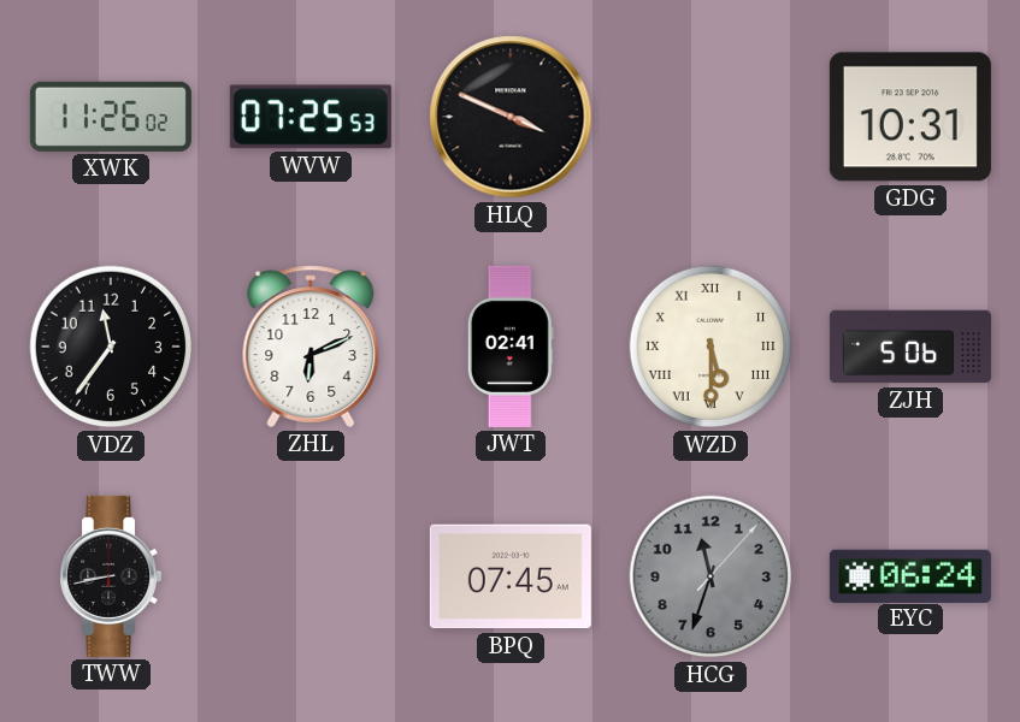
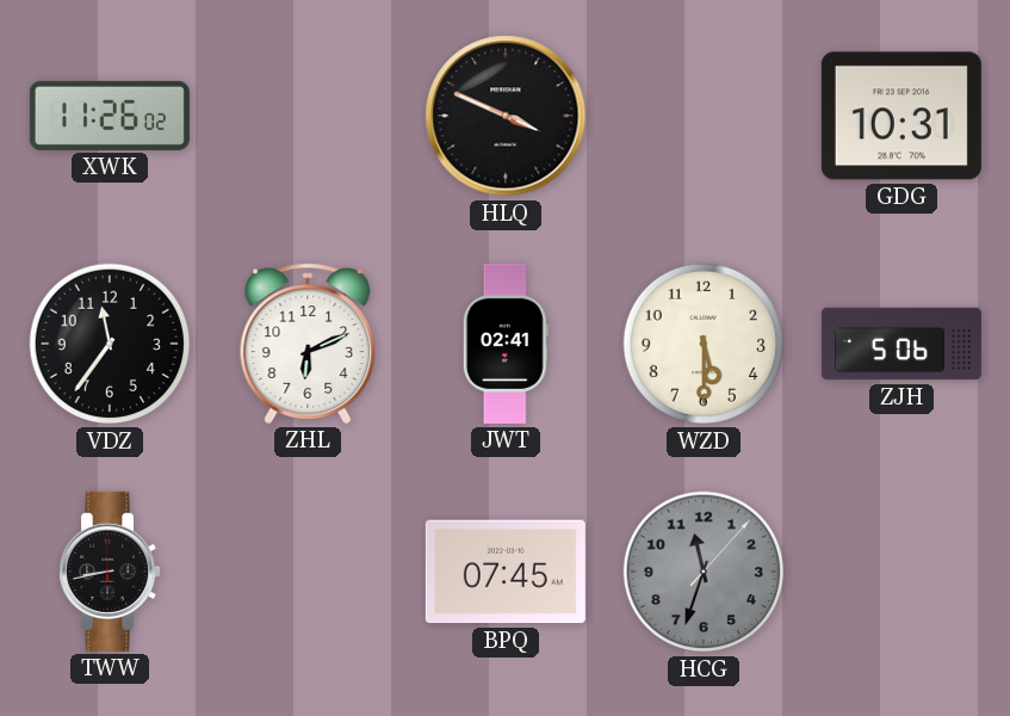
WVW: 07:25 -> none
WZD numerals: Roman -> Arabic
EYC: 06:24 -> none
